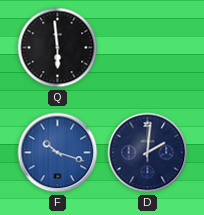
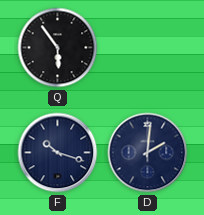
Q: 5:59 -> 5:54
F dial: blue -> navy
